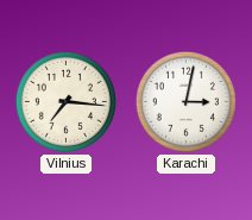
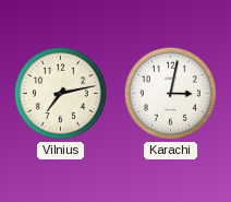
Vilnius: 7:16 -> 7:13
